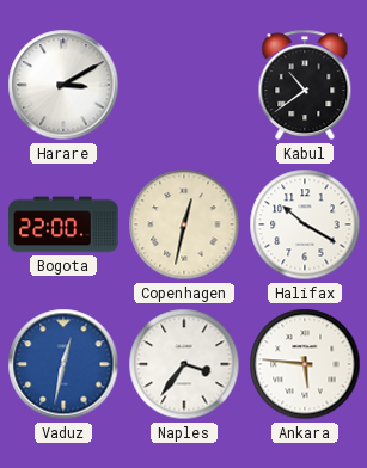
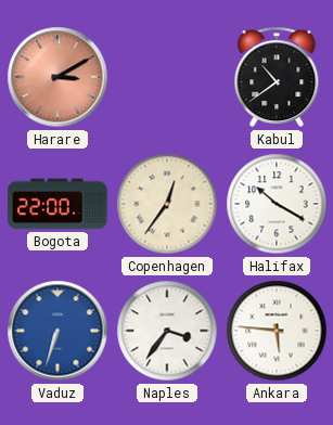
Harare dial: white -> salmon
Copenhagen: 12:32 -> 12:36
Vaduz: 12:32 -> 6:33
